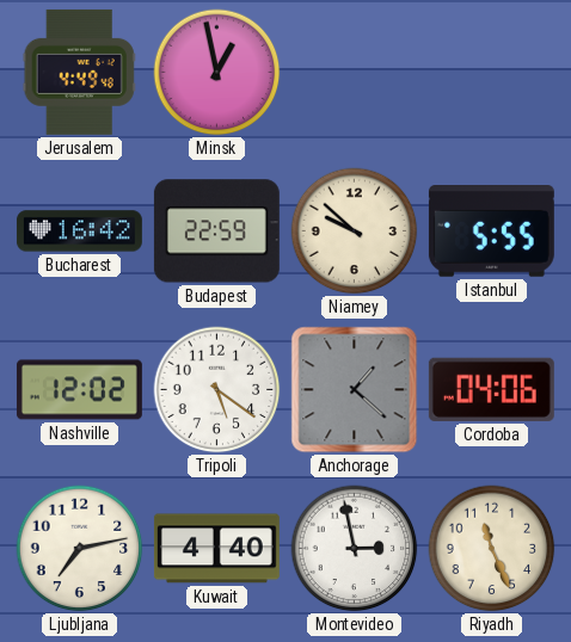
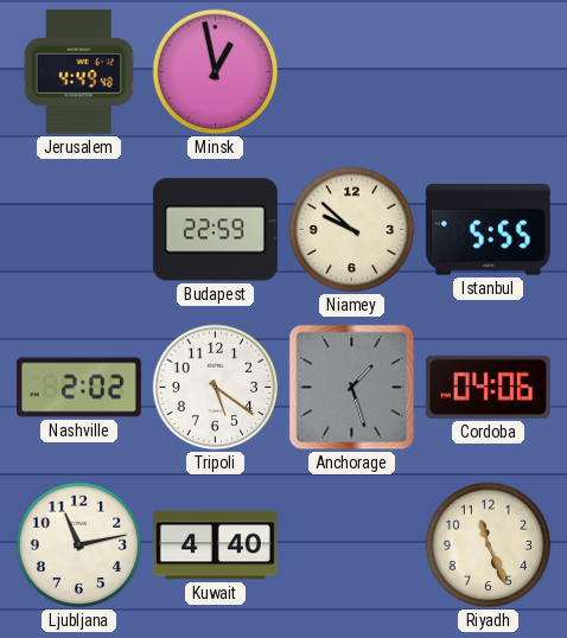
Bucharest: 16:42 -> none
Nashville: 12:02 -> 2:02
Anchorage: 1:22 -> 1:27
Ljubljana: 7:13 -> 11:13
Montevideo: 2:58 -> none
